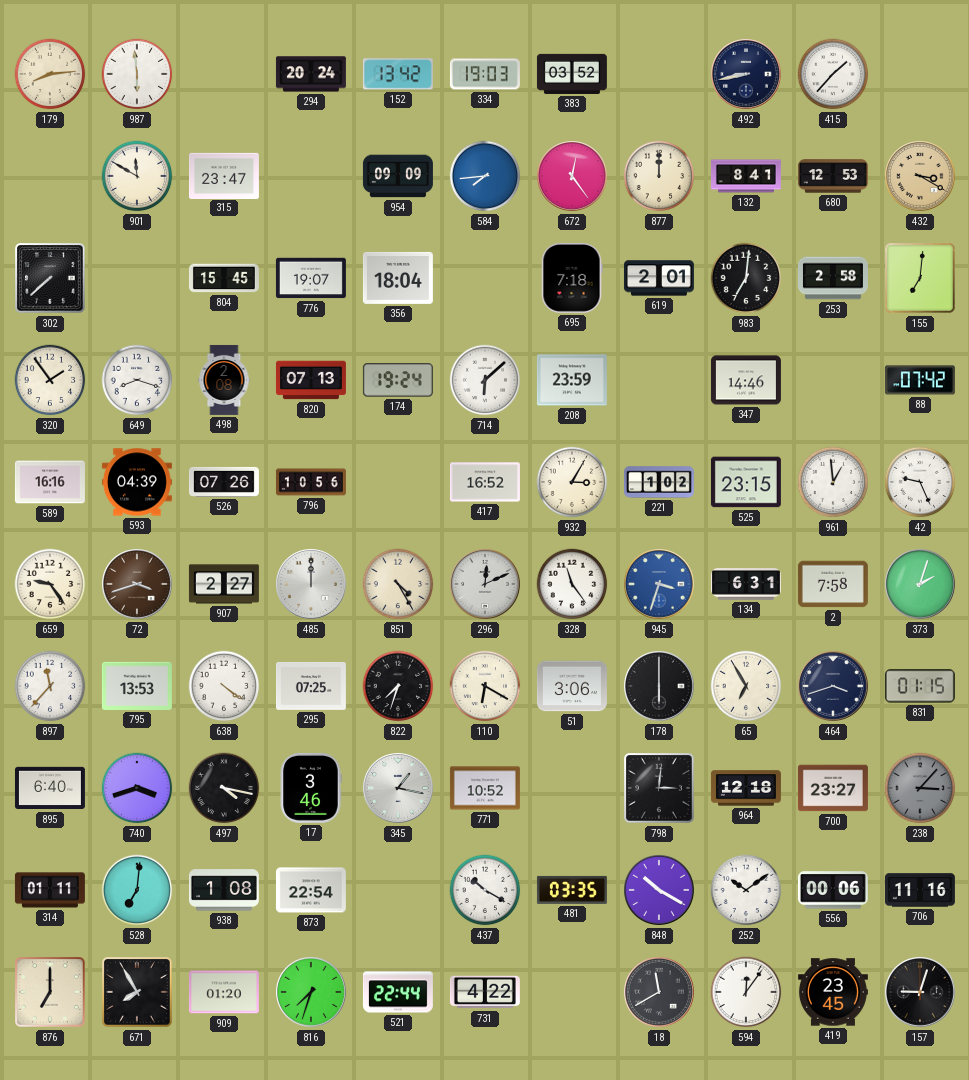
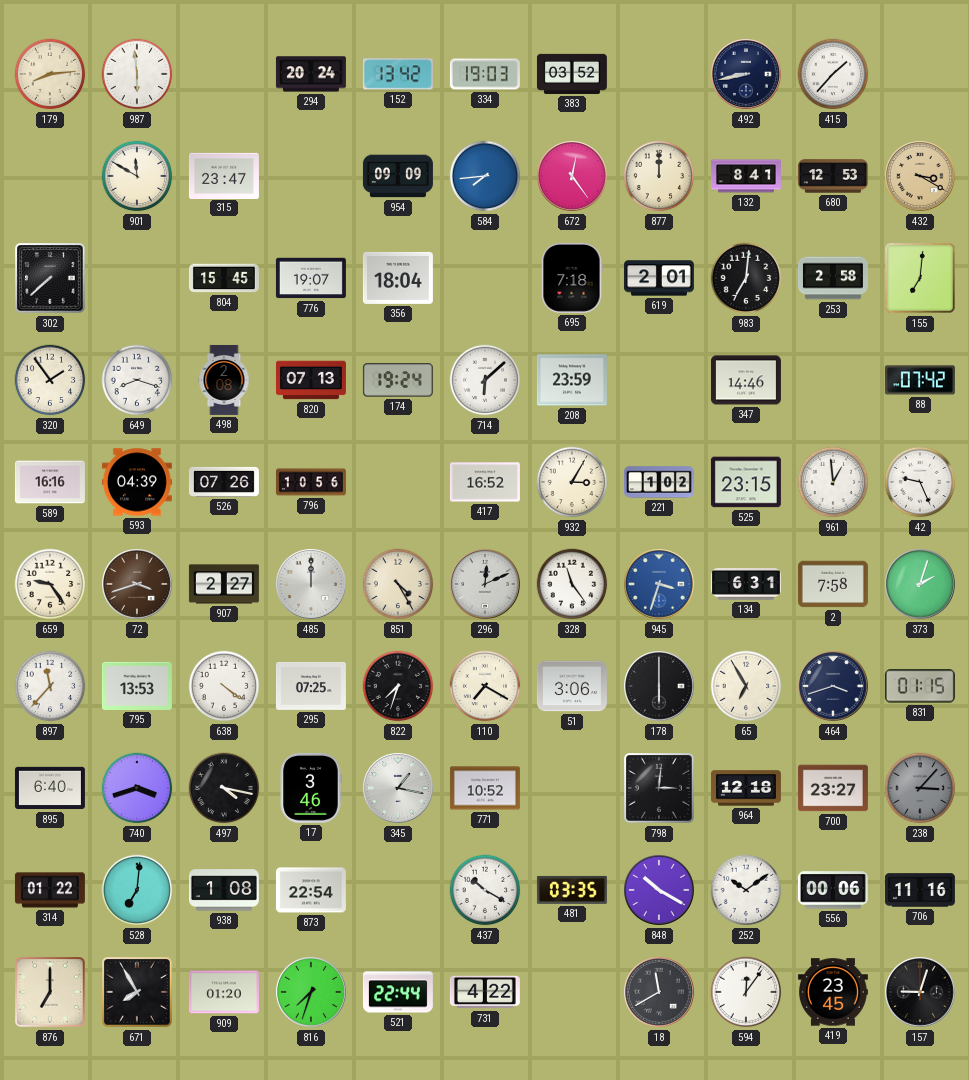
110: 6:20 -> 7:20
314: 01:11 -> 01:22
